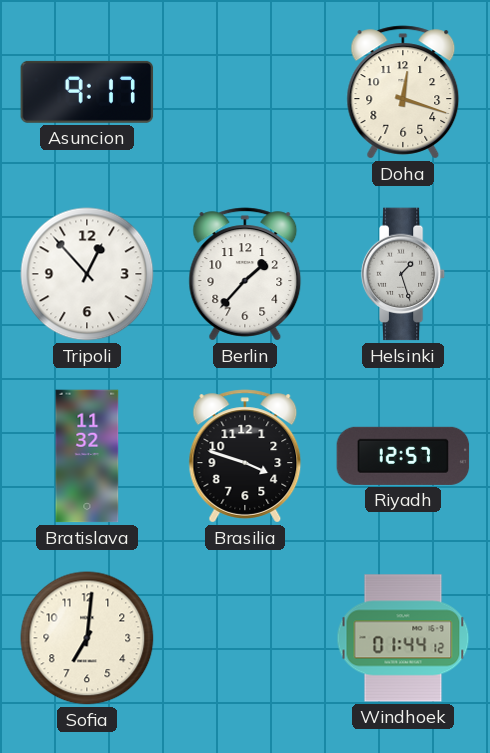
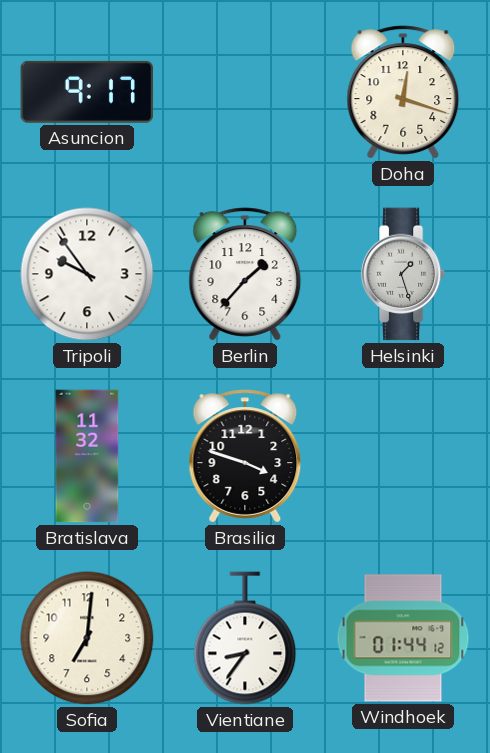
Tripoli: 12:53 -> 9:54
Riyadh: 12:57 -> none
Vientiane: none -> 8:36
